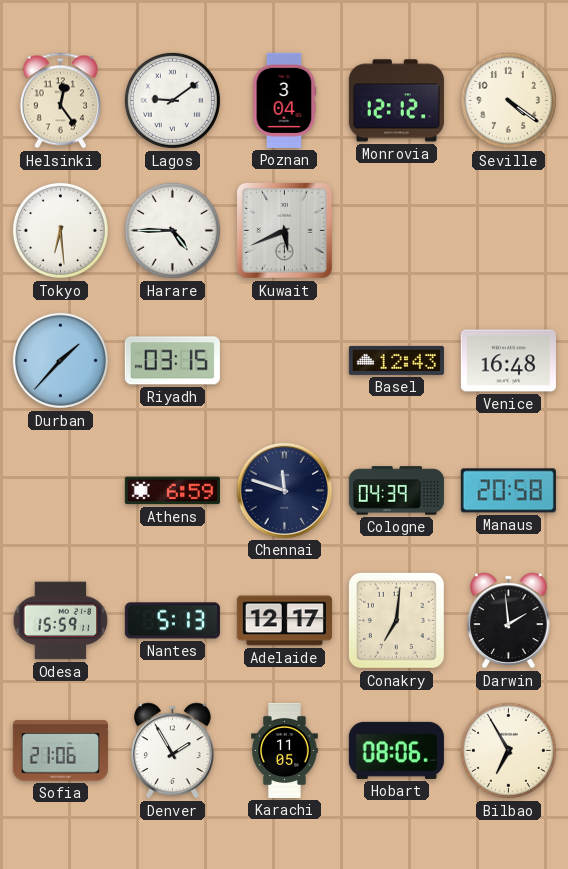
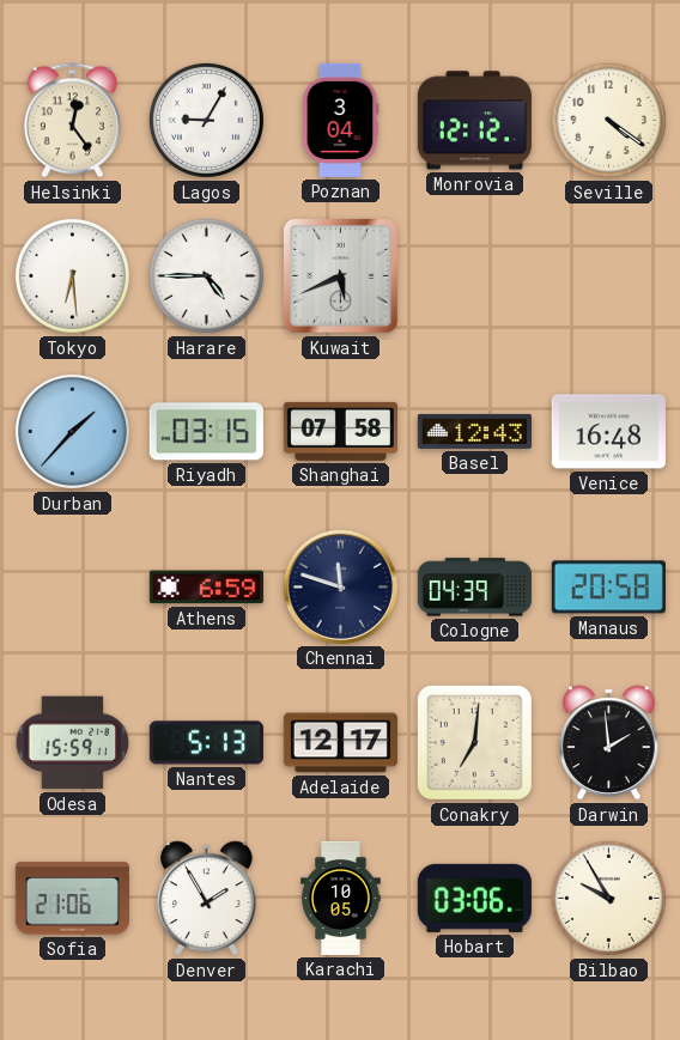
Lagos: 9:09 -> 9:05
Shanghai: none -> 07:58
Karachi: 11:05 -> 10:05
Hobart: 08:06 -> 03:06
Bilbao: 6:55 -> 9:55
